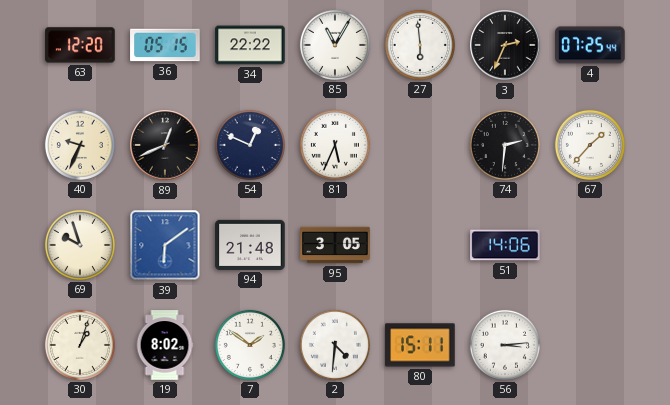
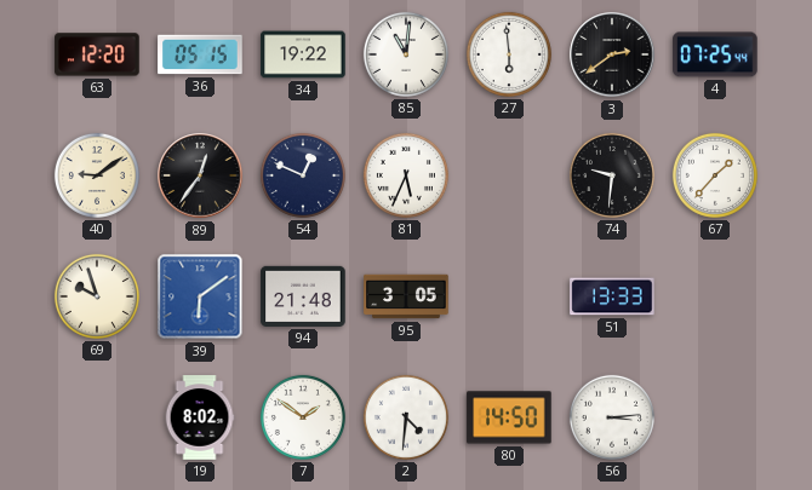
34: 22:22 -> 19:22
85: 11:05 -> 11:01
3: 2:34 -> 2:39
40: 9:34 -> 9:09
89: 12:41 -> 12:36
74: 2:31 -> 9:31
51: 14:06 -> 13:33
30: 1:03 -> none
80: 15:11 -> 14:50
